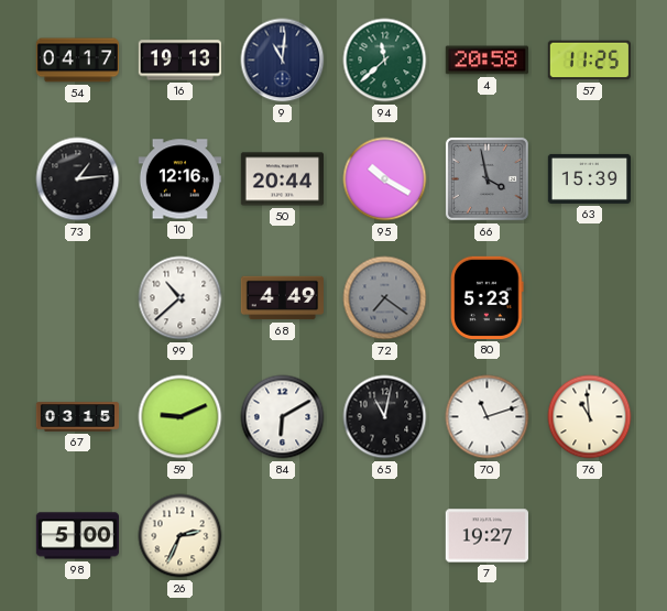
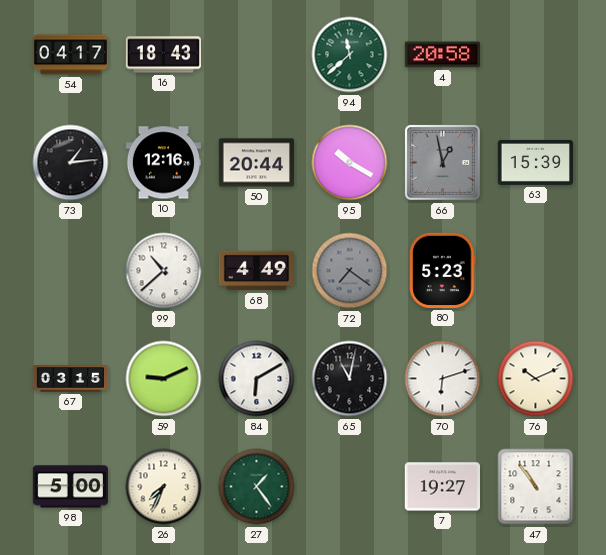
16: 19:13 -> 18:43
9: 11:01 -> none
57: 11:25 -> none
66: 3:58 -> 12:58
70: 11:12 -> 6:12
76: 10:59 -> 10:11
26: 2:34 -> 7:34
27: none -> 1:24
47: none -> 10:54
